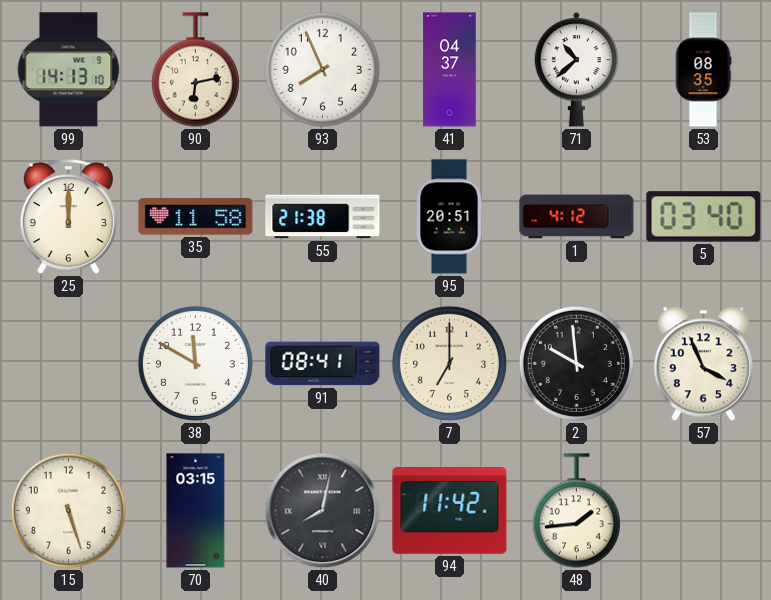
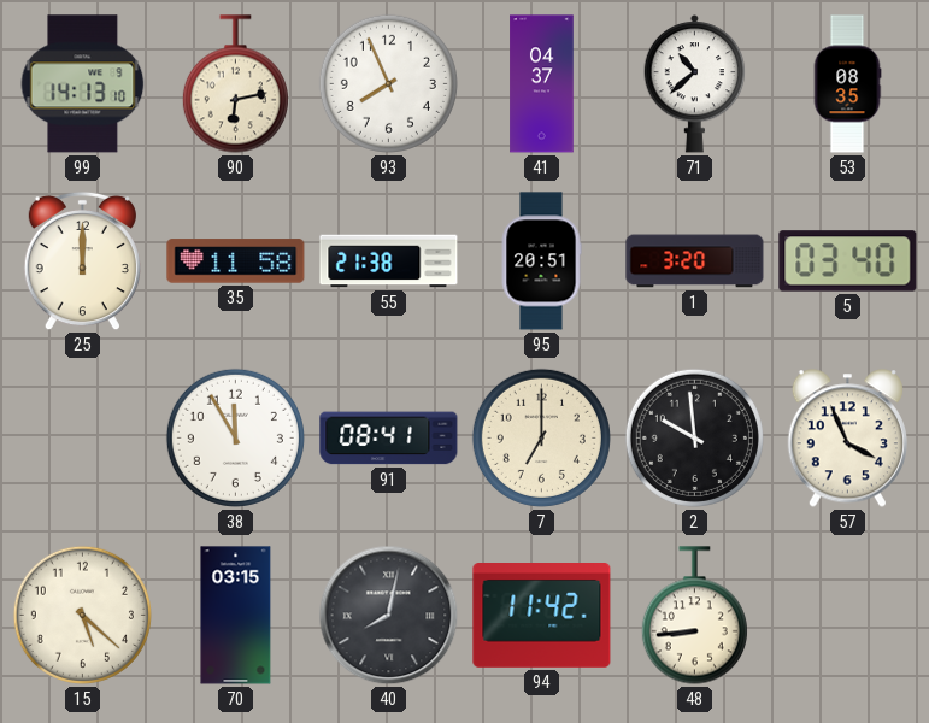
1: 4:12 -> 3:20
38: 11:50 -> 11:55
15: 5:27 -> 5:22
48: 1:44 -> 8:44
